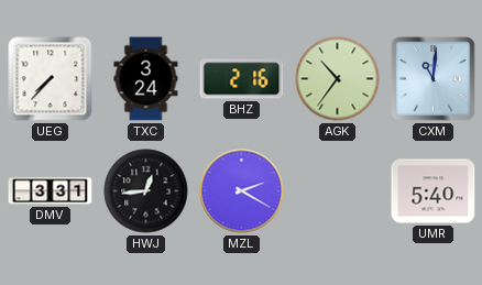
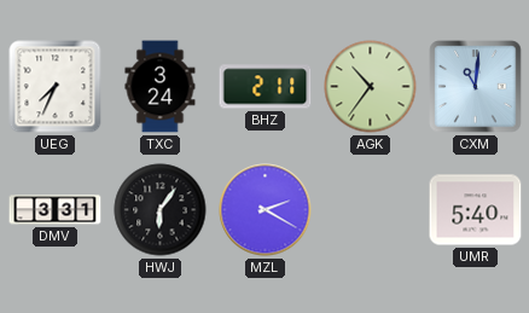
UEG: 7:37 -> 7:34
BHZ: 2:16 -> 2:11
HWJ: 12:44 -> 6:06
